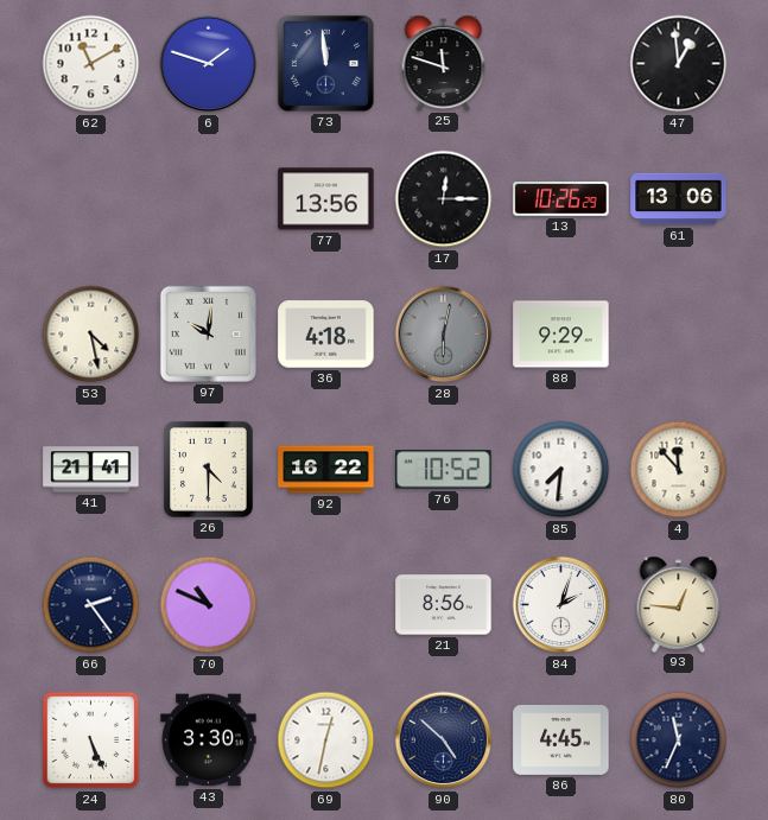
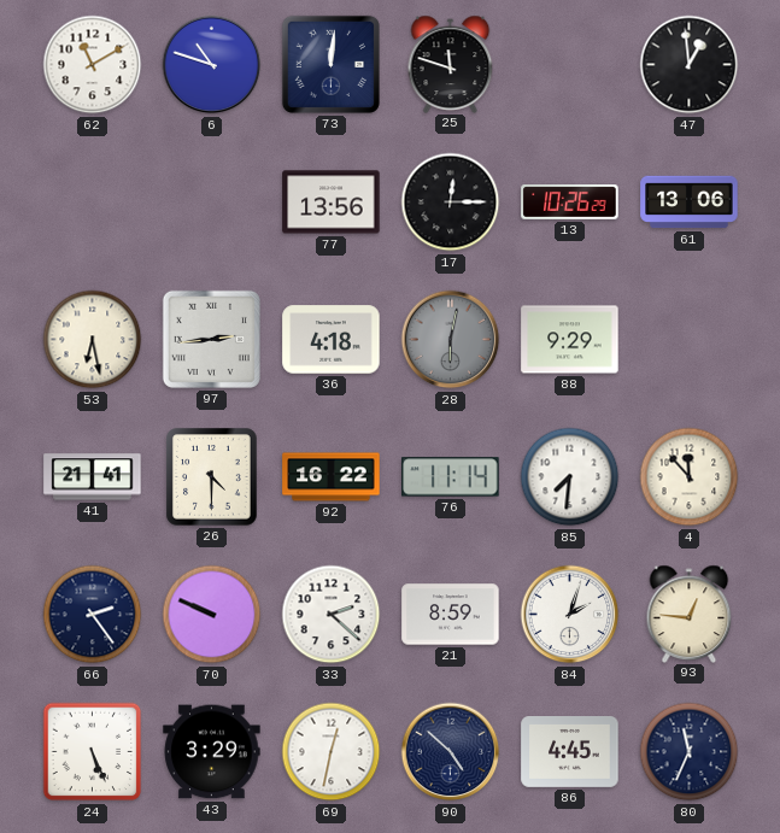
6: 1:48 -> 10:48
73: 11:59 -> 12:01
53: 4:28 -> 6:28
97: 10:01 -> 2:44
76: 10:52 -> 11:14
70: 10:49 -> 9:49
33: none -> 2:22
21: 8:56 -> 8:59
43: 3:30 -> 3:29
